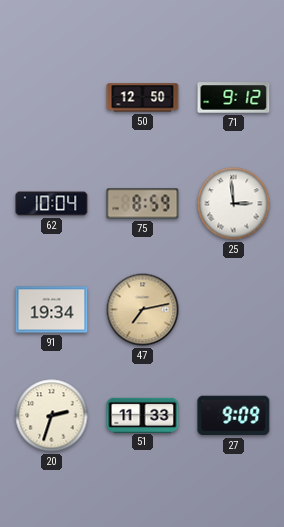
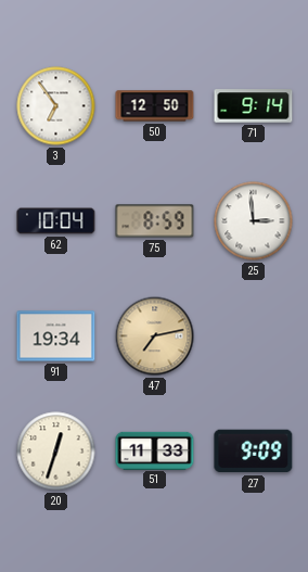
3: none -> 6:54
71: 9:12 -> 9:14
20: 2:33 -> 12:33
